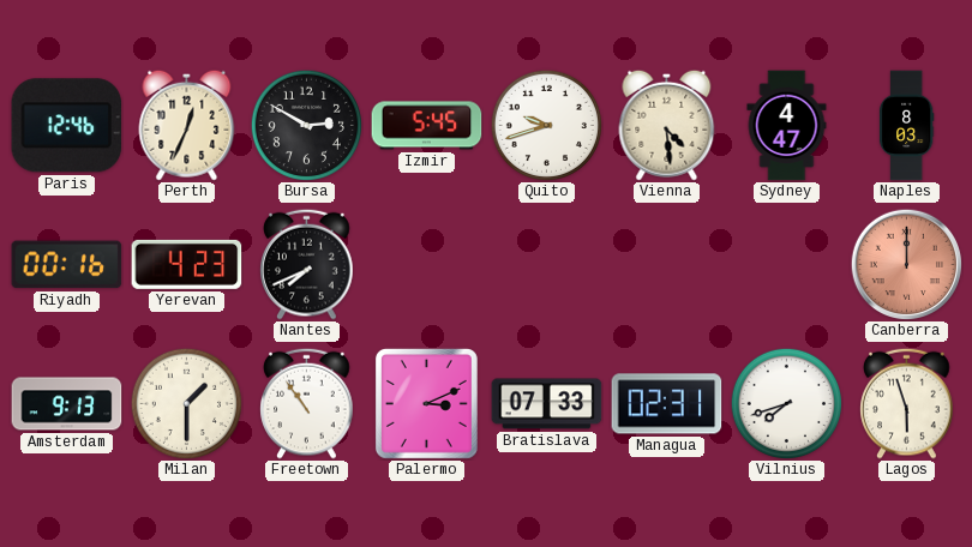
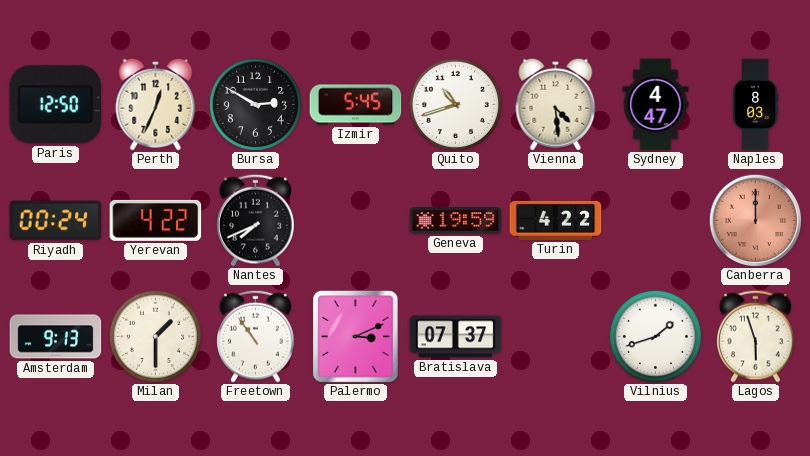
Paris: 12:46 -> 12:50
Quito: 9:42 -> 10:42
Riyadh: 00:16 -> 00:24
Yerevan: 4:23 -> 4:22
Geneva: none -> 19:59
Turin: none -> 4:22
Bratislava: 07:33 -> 07:37
Managua: 02:31 -> none
Vilnius: 7:42 -> 1:42
